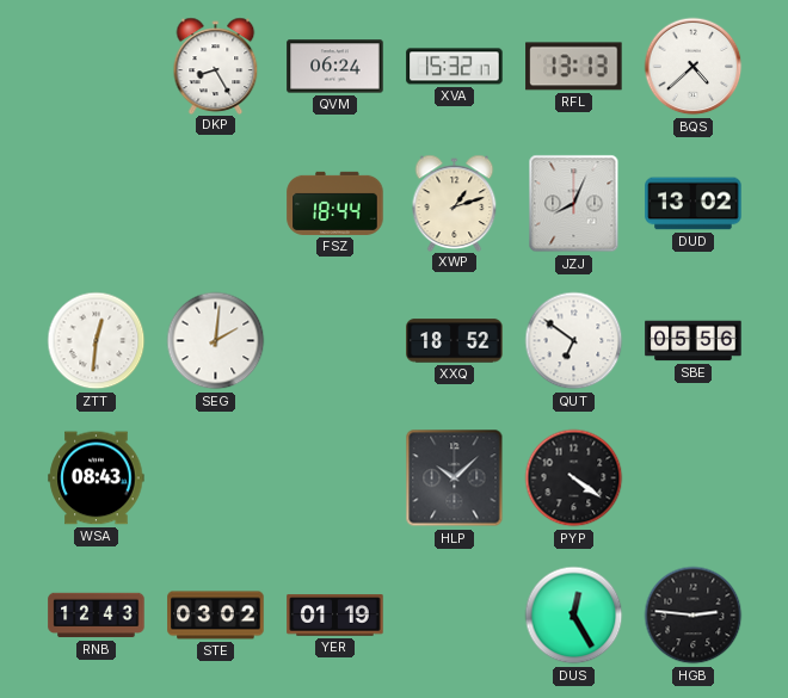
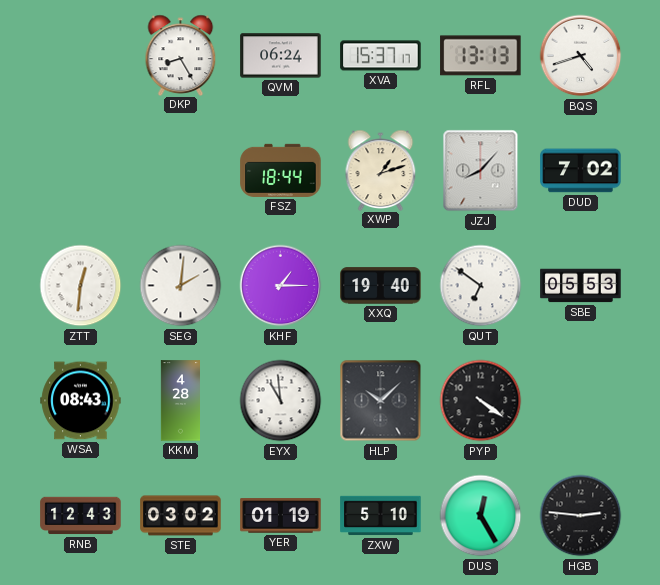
XVA: 15:32 -> 15:37
BQS: 4:38 -> 4:42
JZJ: 8:04 -> 8:07
DUD: 13:02 -> 7:02
KHF: none -> 1:15
XXQ: 18:52 -> 19:40
SBE: 05:56 -> 05:53
KKM: none -> 4:28
EYX: none -> 10:59
ZXW: none -> 5:10
